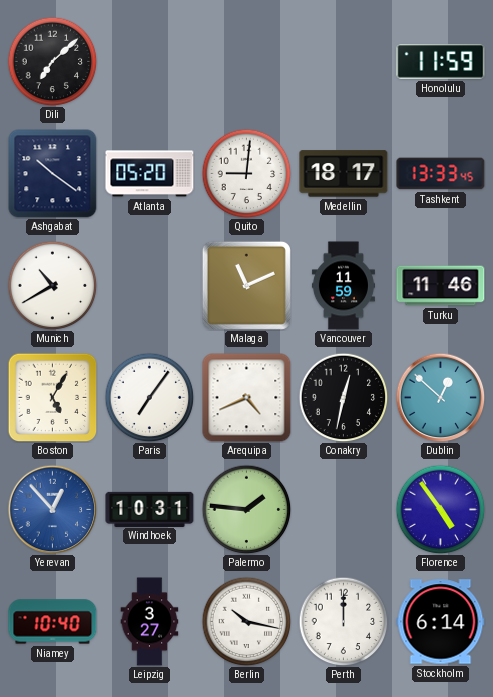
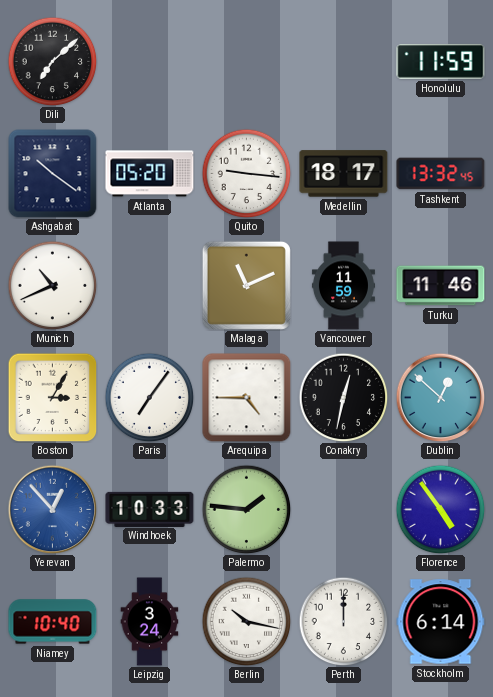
Quito: 9:01 -> 9:16
Tashkent: 13:33 -> 13:32
Munich: 10:40 -> 10:41
Boston: 5:05 -> 3:05
Arequipa: 4:41 -> 4:45
Windhoek: 10:31 -> 10:33
Leipzig: 3:27 -> 3:24
